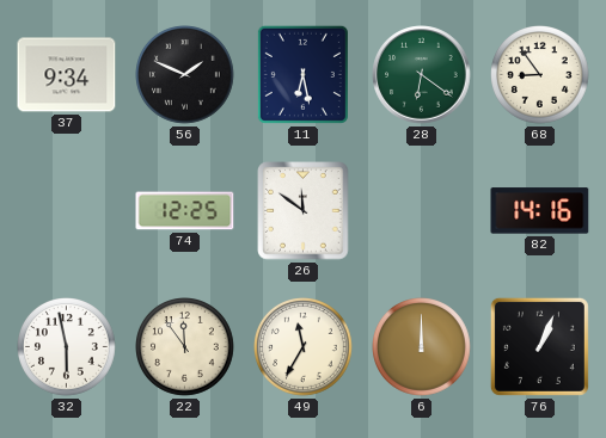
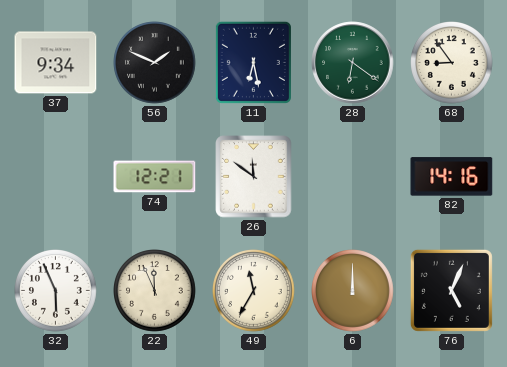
74: 12:25 -> 12:21
32: 5:58 -> 5:56
22: 11:54 -> 11:56
76: 1:04 -> 5:04
